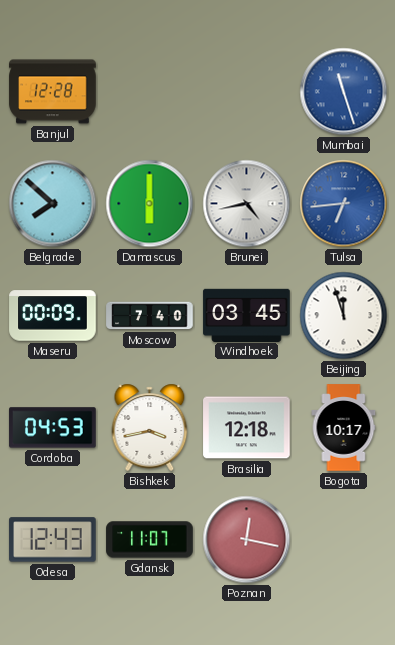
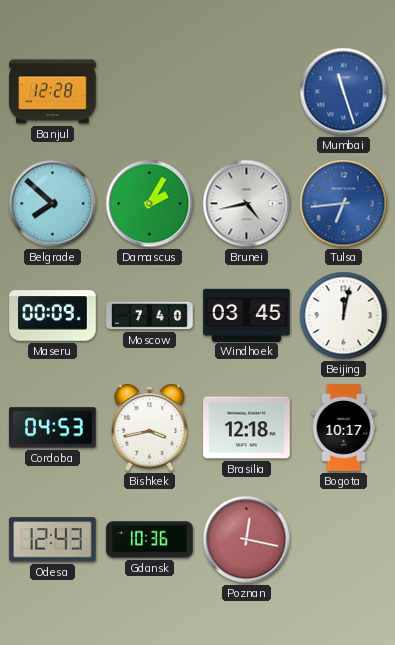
Damascus: 6:00 -> 2:05
Beijing: 11:57 -> 12:02
Gdansk: 11:07 -> 10:36
